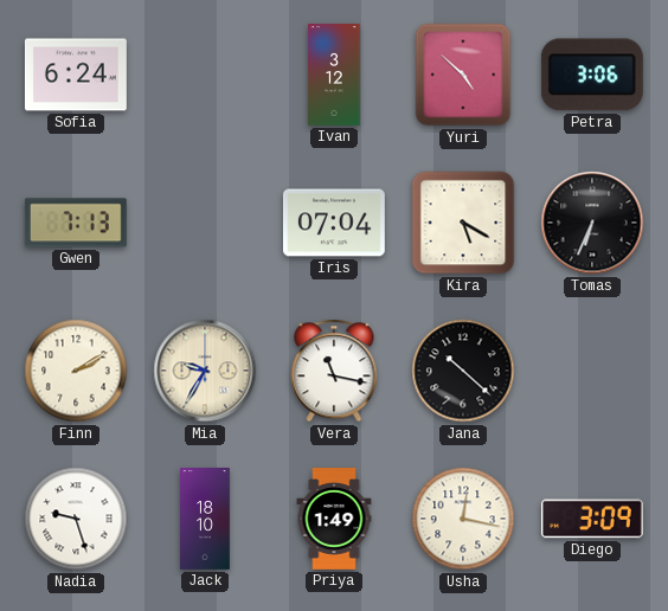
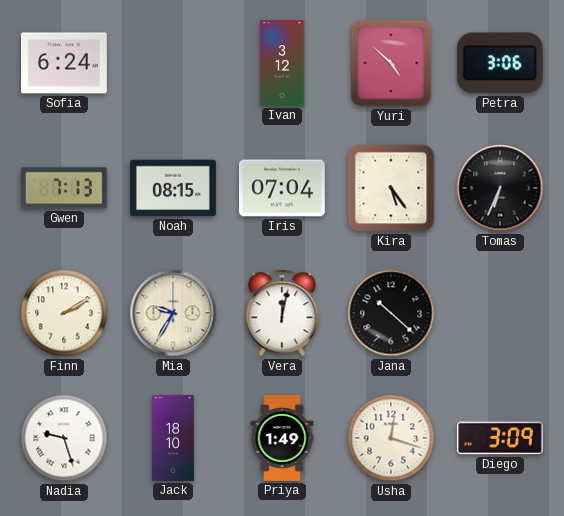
Noah: none -> 08:15
Kira: 5:20 -> 5:24
Vera: 11:17 -> 12:02
Usha: 12:17 -> 12:18
